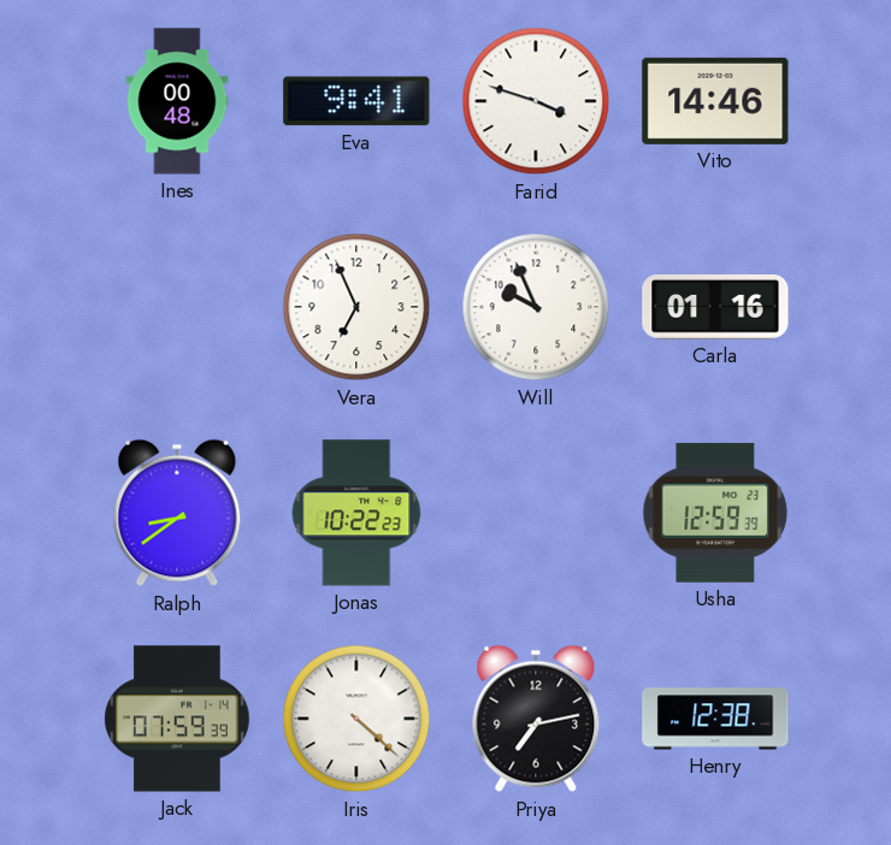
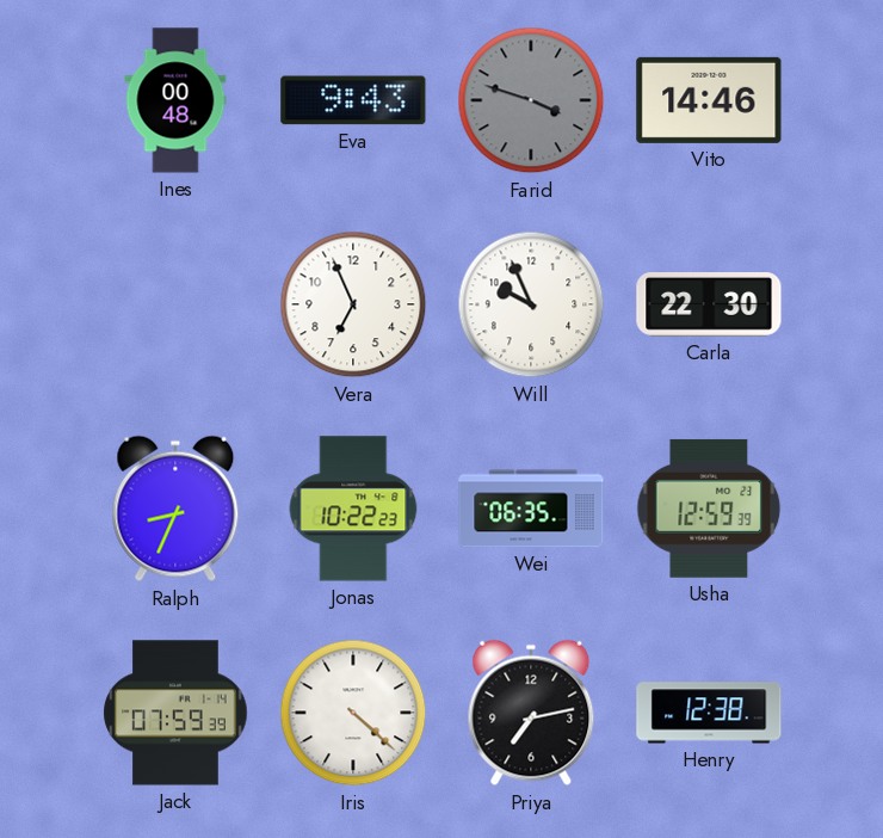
Eva: 9:41 -> 9:43
Farid dial: white -> grey
Carla: 01:16 -> 22:30
Ralph: 8:39 -> 8:34
Wei: none -> 06:35
